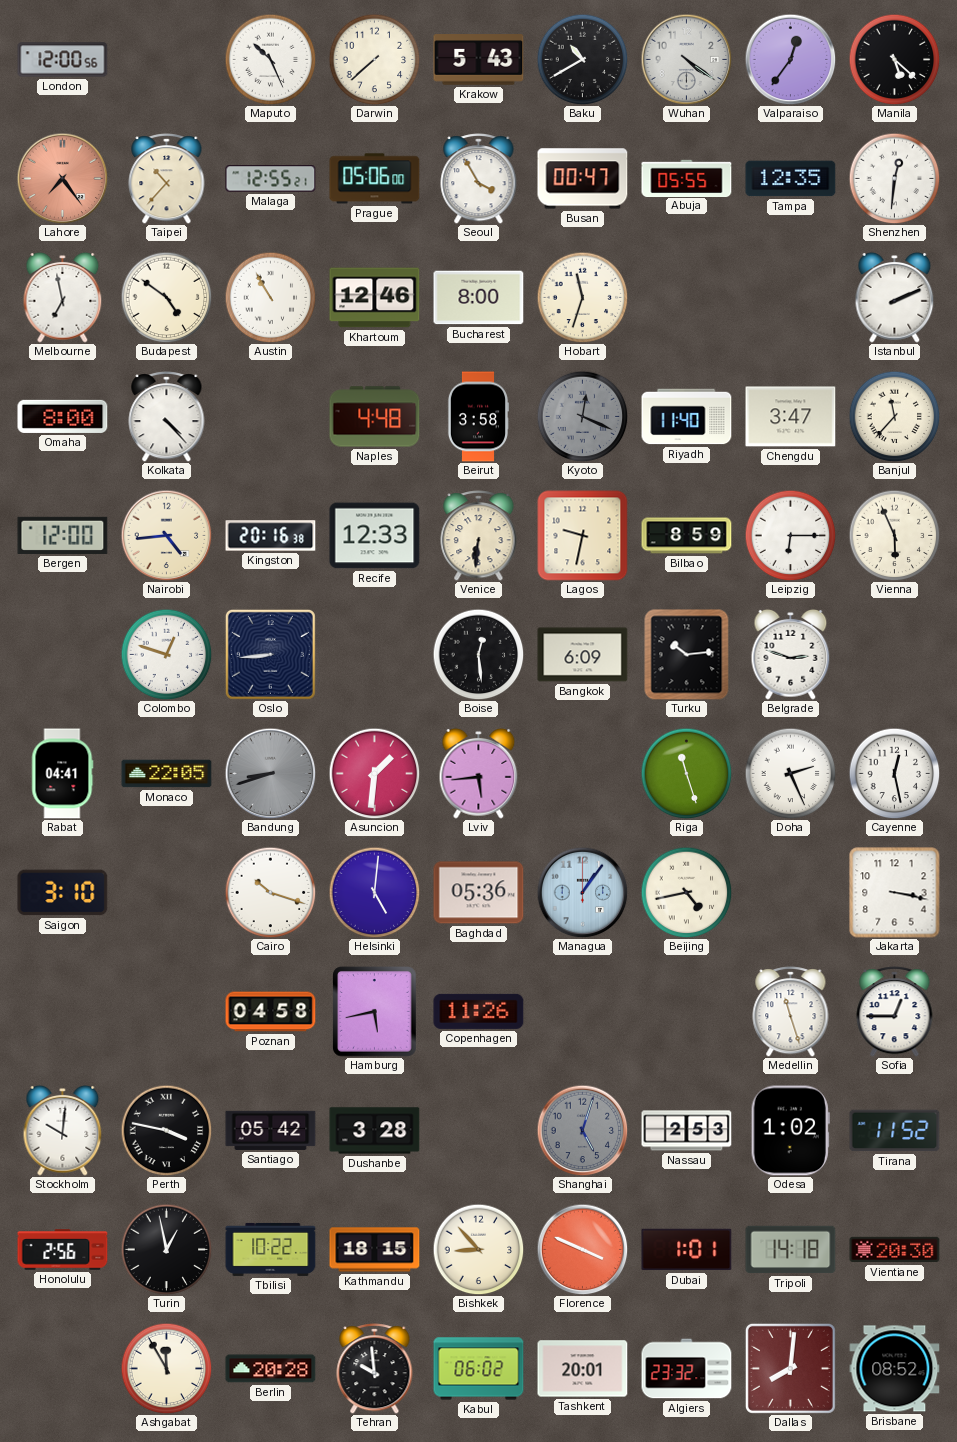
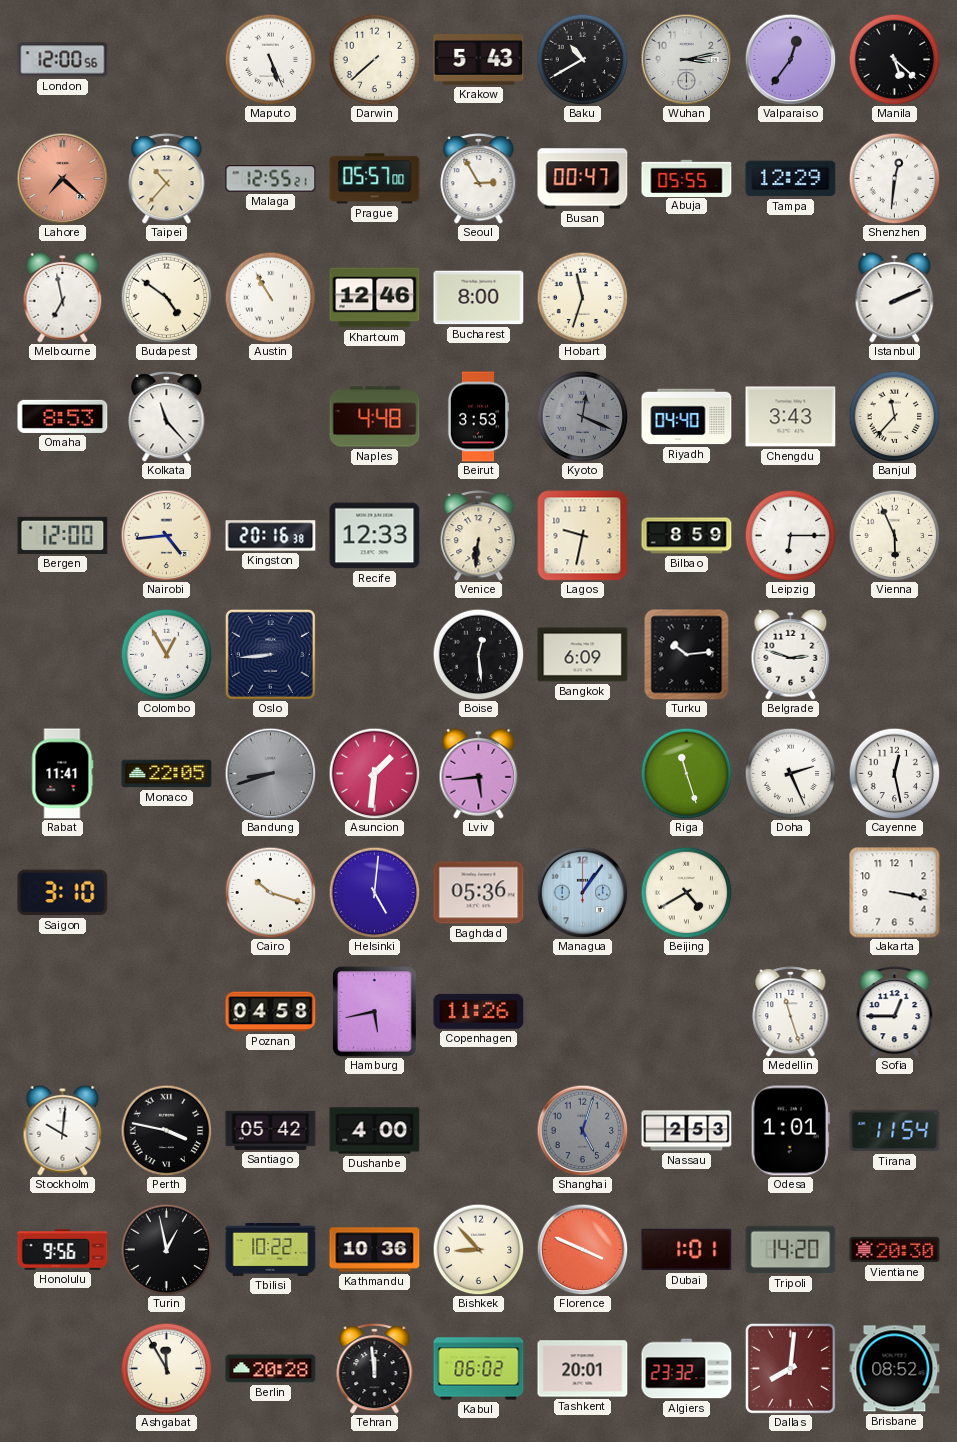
Maputo: 10:26 -> 5:26
Wuhan: 4:21 -> 3:13
Lahore: 7:24 -> 7:22
Prague: 05:06 -> 05:57
Seoul: 3:55 -> 2:55
Tampa: 12:35 -> 12:29
Omaha: 8:00 -> 8:53
Kolkata: 4:23 -> 11:23
Beirut: 3:58 -> 3:53
Riyadh: 11:40 -> 04:40
Chengdu: 3:47 -> 3:43
Colombo: 12:48 -> 12:55
Rabat: 04:41 -> 11:41
Beijing: 4:43 -> 4:40
Dushanbe: 3:28 -> 4:00
Odesa: 1:02 -> 1:01
Tirana: 11:52 -> 11:54
Honolulu: 2:56 -> 9:56
Kathmandu: 18:15 -> 10:36
Tripoli: 14:18 -> 14:20
Tehran: 9:59 -> 11:59
